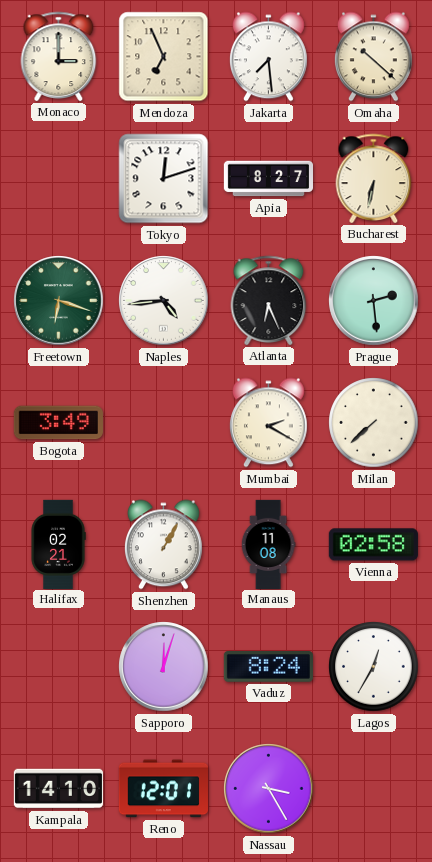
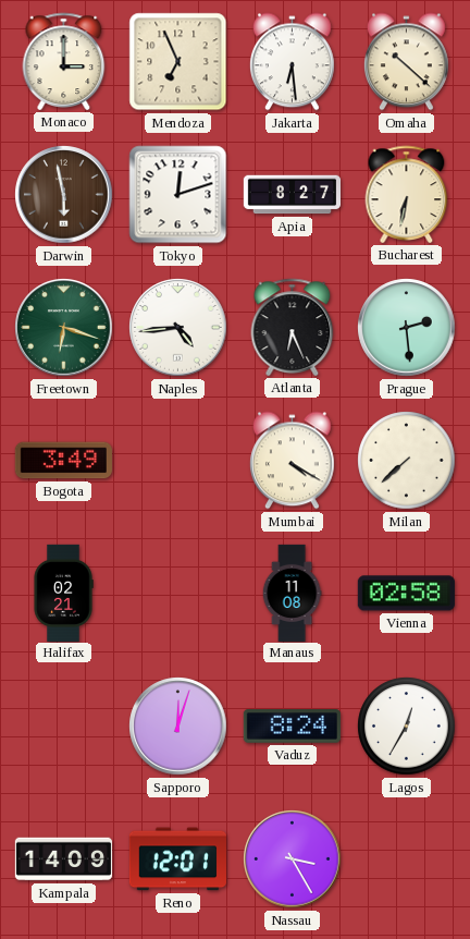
Jakarta: 7:29 -> 6:29
Darwin: none -> 5:58
Mumbai: 2:20 -> 4:20
Shenzhen: 1:05 -> none
Kampala: 14:10 -> 14:09
